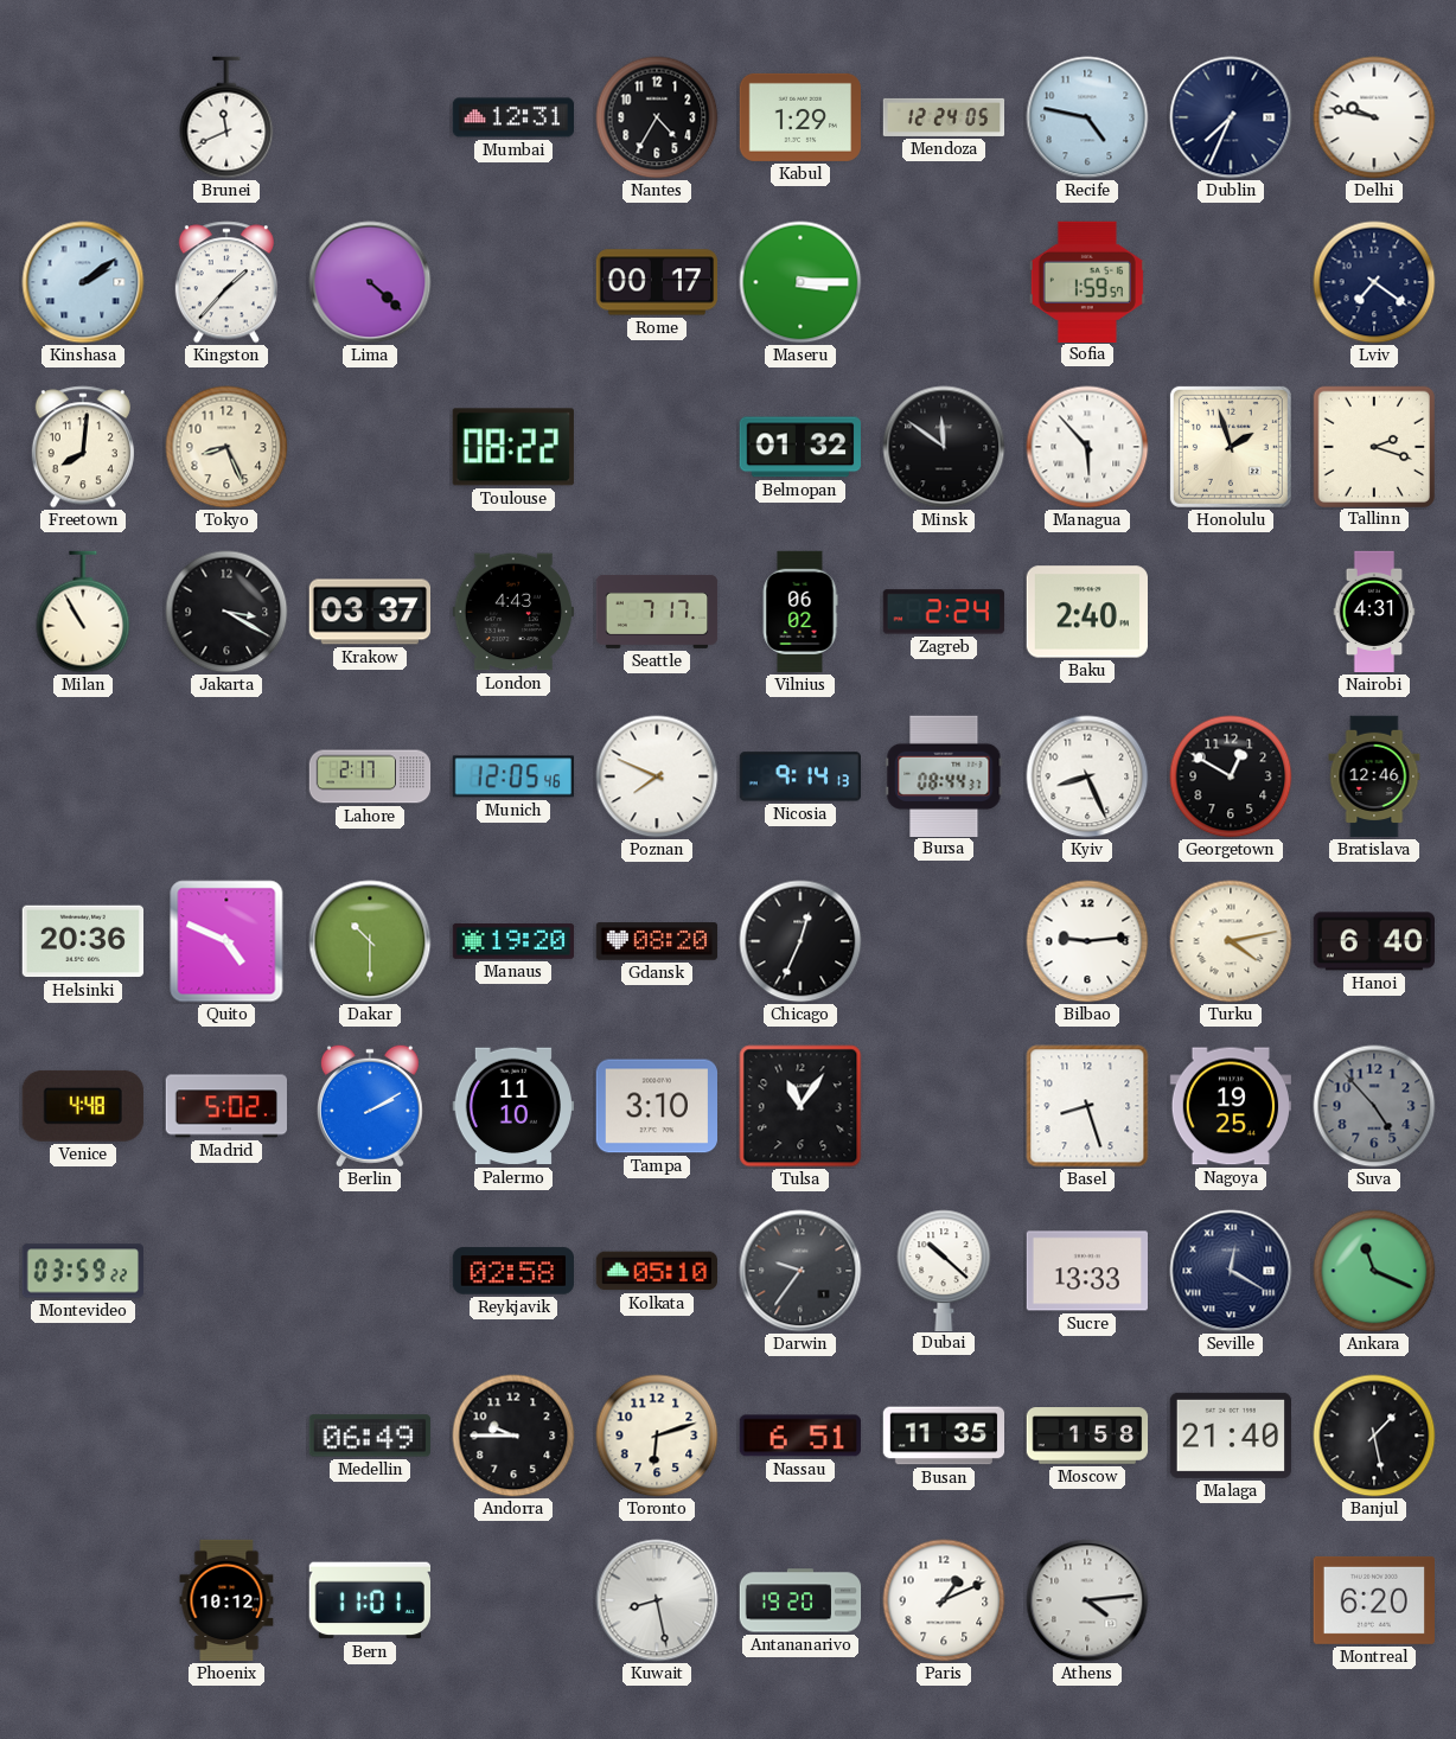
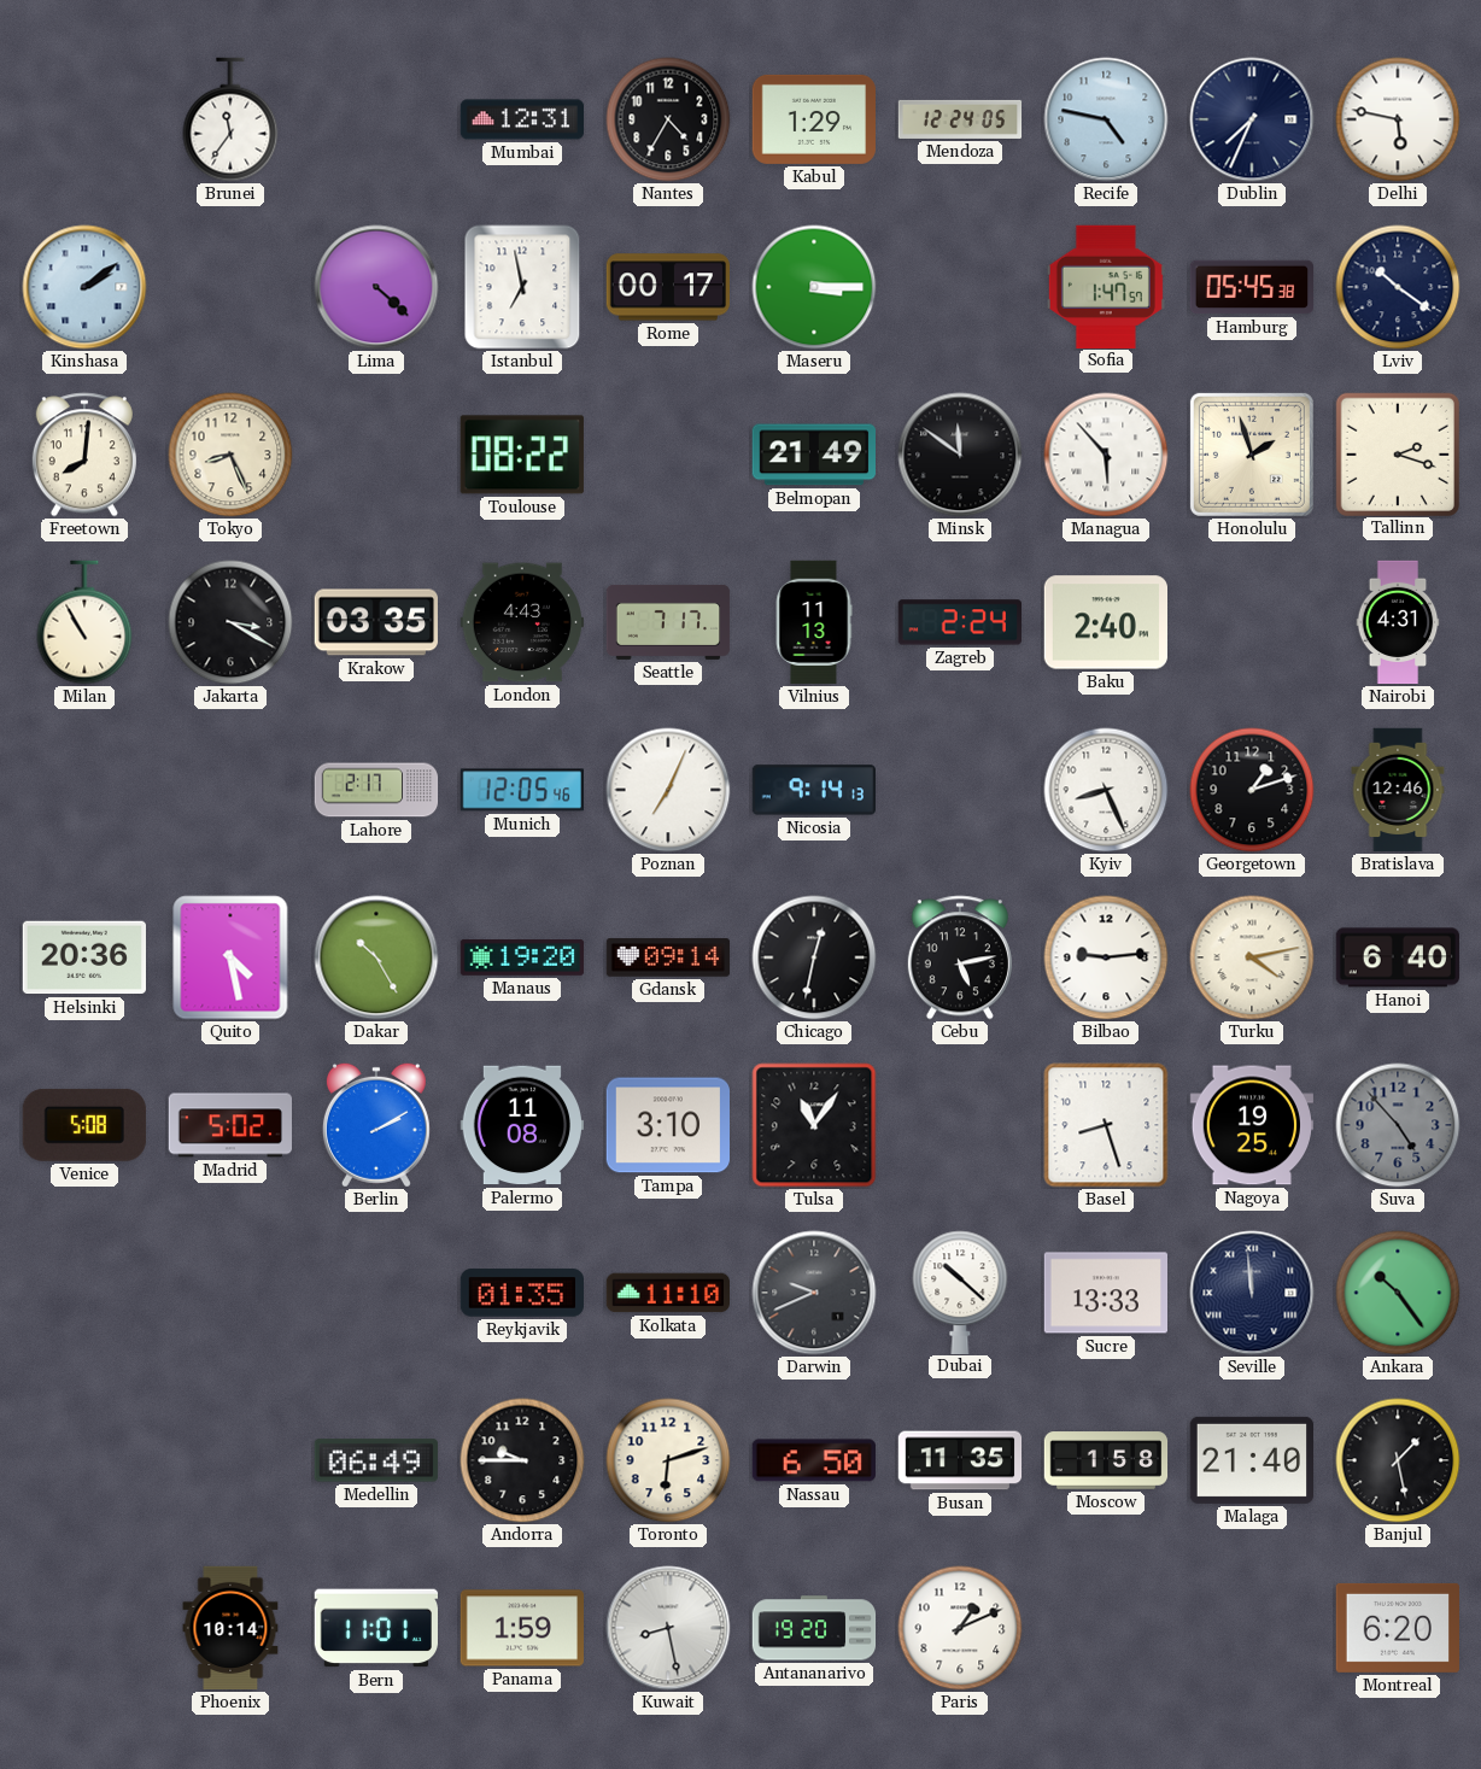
Brunei: 11:41 -> 11:36
Delhi: 9:47 -> 5:47
Kingston: 1:37 -> none
Istanbul: none -> 6:58
Sofia: 1:59 -> 1:47
Hamburg: none -> 05:45
Lviv: 7:21 -> 10:21
Belmopan: 01:32 -> 21:49
Krakow: 03:37 -> 03:35
Vilnius: 06:02 -> 11:13
Poznan: 7:49 -> 7:04
Bursa: 08:44 -> none
Georgetown: 12:50 -> 1:12
Quito: 4:49 -> 4:28
Dakar: 10:30 -> 10:25
Gdansk: 08:20 -> 09:14
Chicago: 12:34 -> 12:32
Cebu: none -> 5:13
Venice: 4:48 -> 5:08
Palermo: 11:10 -> 11:08
Montevideo: 03:59 -> none
Reykjavik: 02:58 -> 01:35
Kolkata: 05:10 -> 11:10
Darwin: 9:36 -> 9:41
Seville: 12:20 -> 11:59
Ankara: 11:19 -> 10:24
Nassau: 6:51 -> 6:50
Phoenix: 10:12 -> 10:14
Panama: none -> 1:59
Athens: 4:14 -> none
